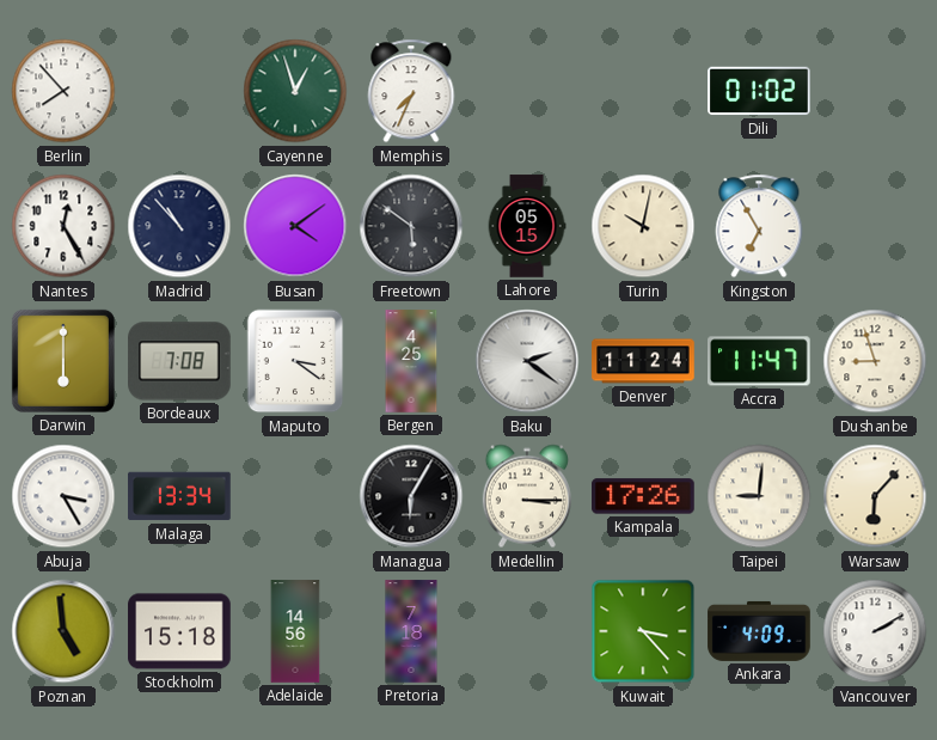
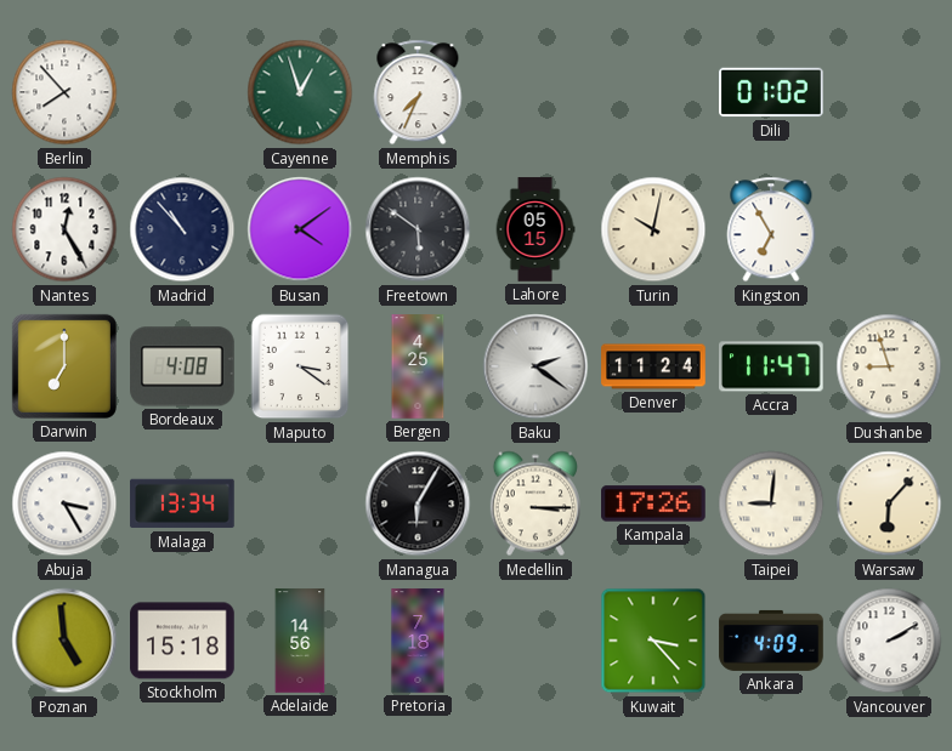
Darwin: 6:00 -> 7:00
Bordeaux: 7:08 -> 4:08
